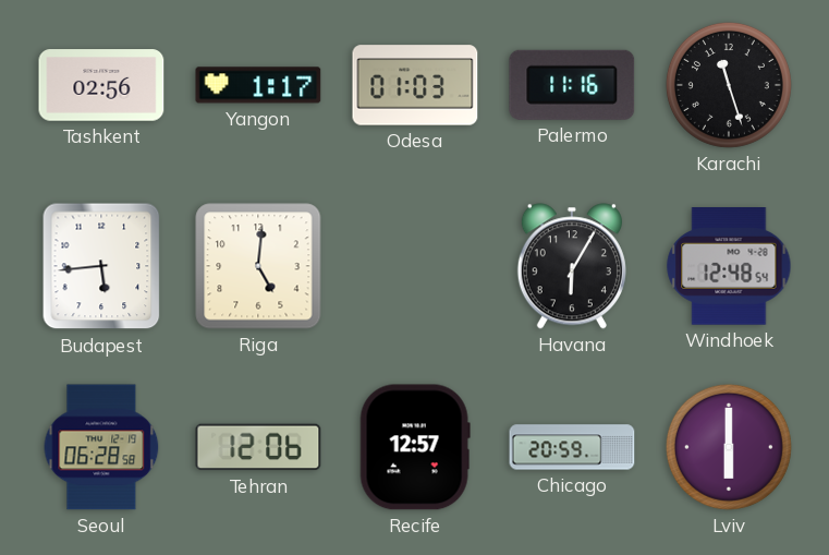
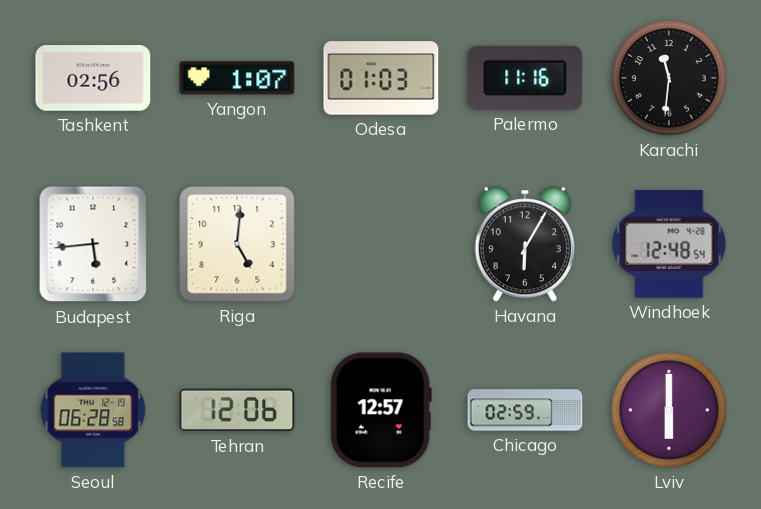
Yangon: 1:17 -> 1:07
Karachi: 11:27 -> 11:31
Chicago: 20:59 -> 02:59
